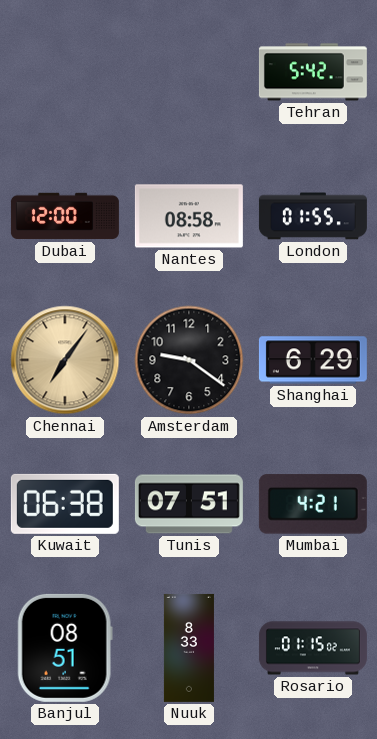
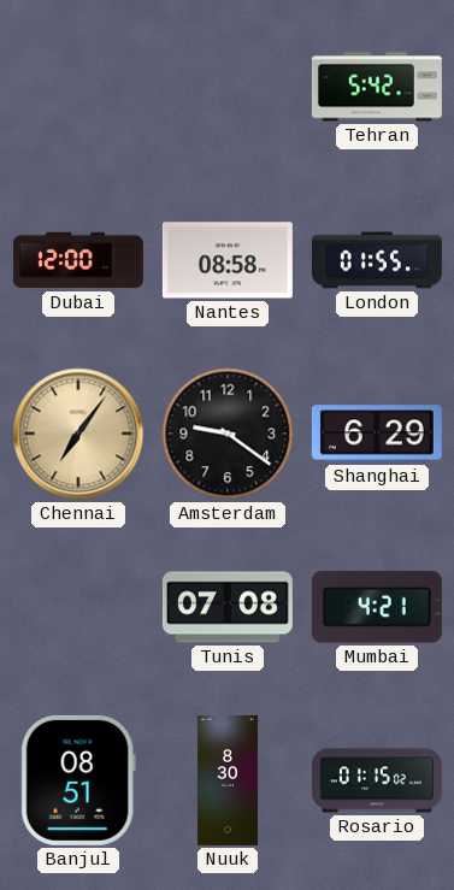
Kuwait: 06:38 -> none
Tunis: 07:51 -> 07:08
Nuuk: 8:33 -> 8:30
